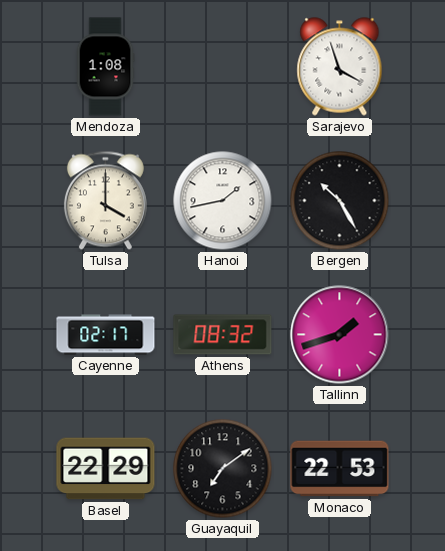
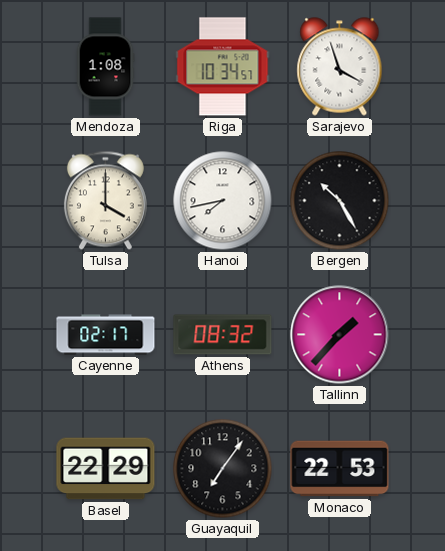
Riga: none -> 10:34
Hanoi: 1:43 -> 7:43
Tallinn: 1:42 -> 1:37
Guayaquil: 7:09 -> 7:06
